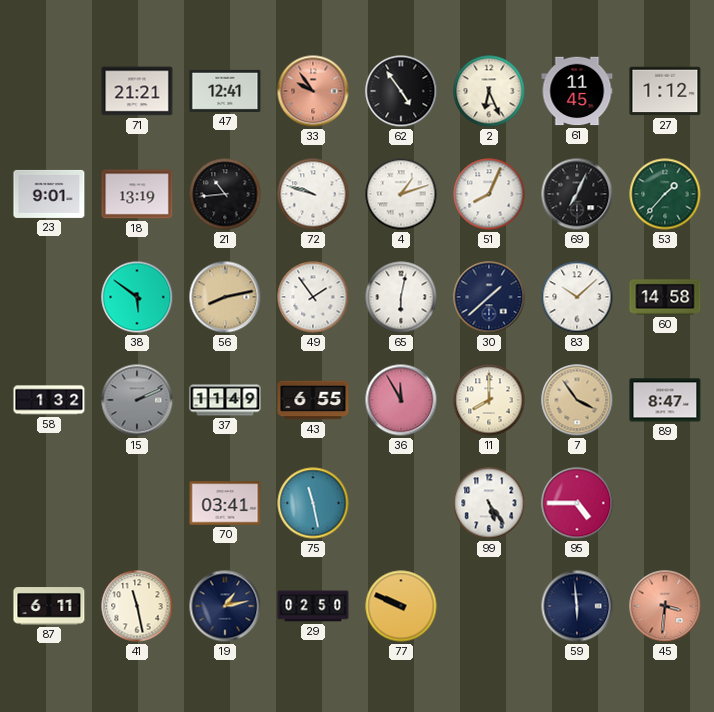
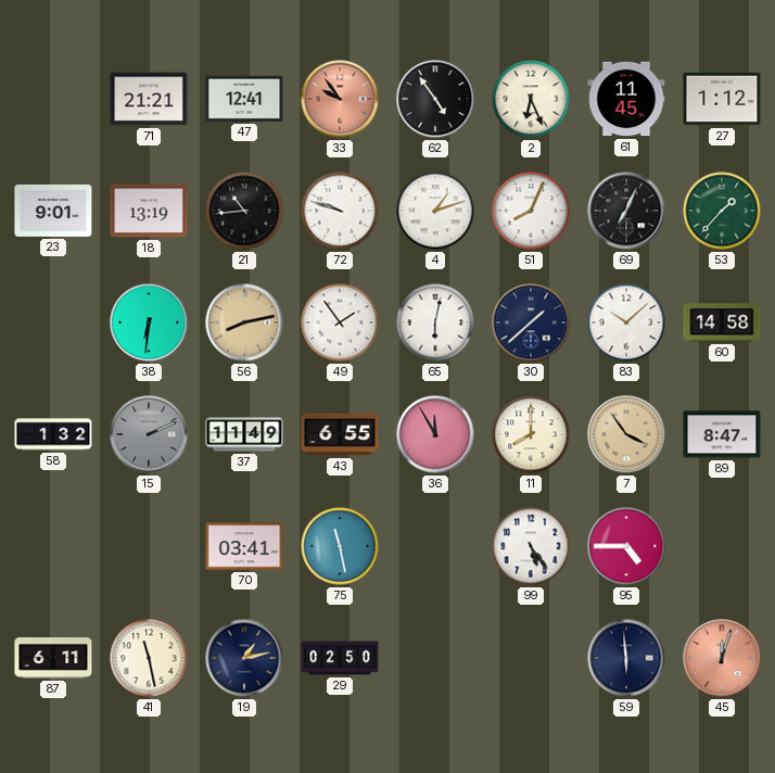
38: 5:51 -> 6:31
77: 9:49 -> none
45: 3:31 -> 12:03
